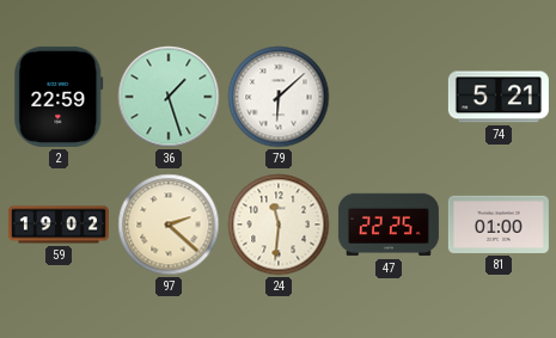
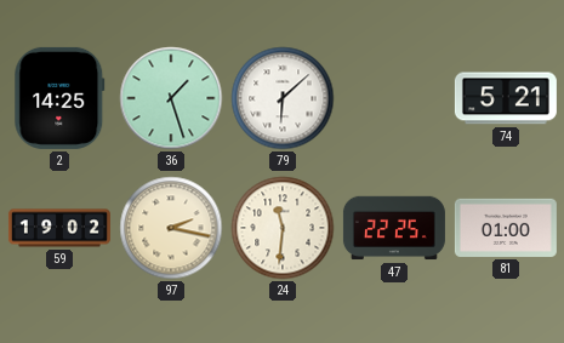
2: 22:59 -> 14:25
97: 2:22 -> 2:17
